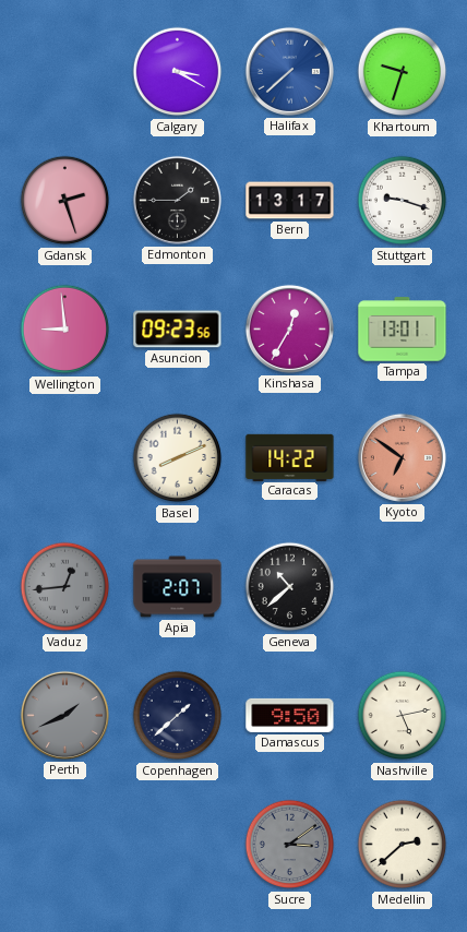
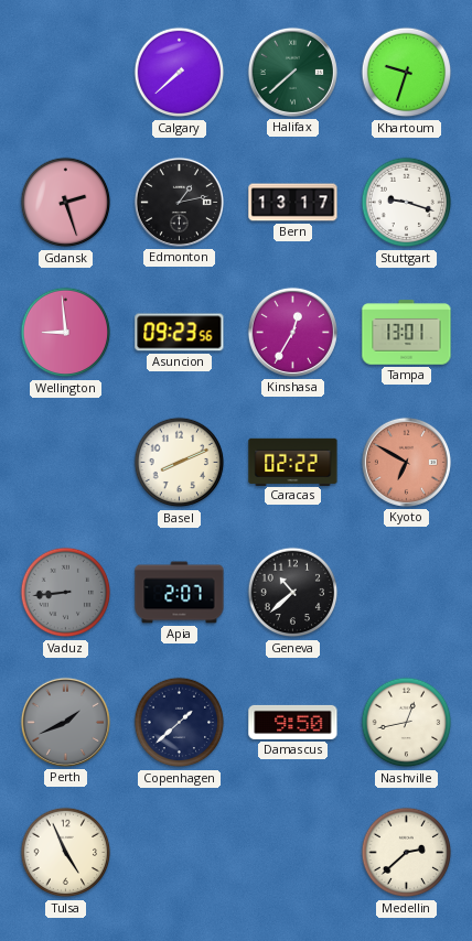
Calgary: 3:20 -> 7:38
Halifax dial: blue -> green
Edmonton: 1:45 -> 1:13
Caracas: 14:22 -> 02:22
Kyoto: 6:51 -> 6:50
Vaduz: 12:44 -> 8:44
Nashville: 5:13 -> 12:43
Tulsa: none -> 4:56
Sucre: 3:09 -> none
